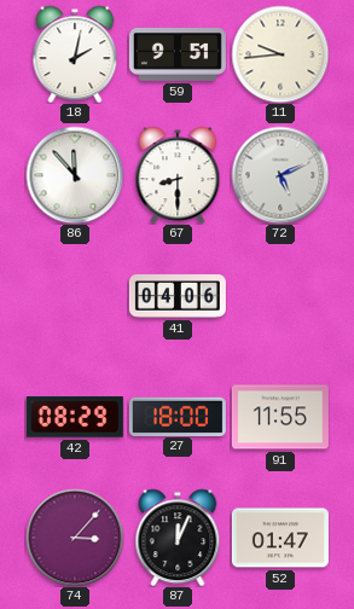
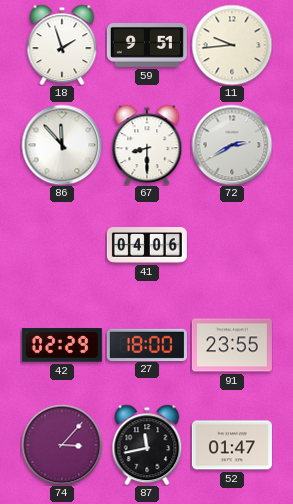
18: 2:02 -> 1:57
72: 5:11 -> 2:40
42: 08:29 -> 02:29
91: 11:55 -> 23:55
87: 12:04 -> 11:43
